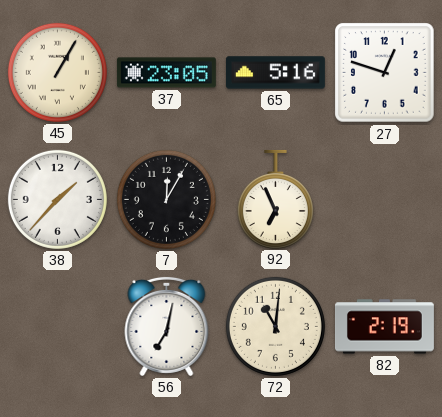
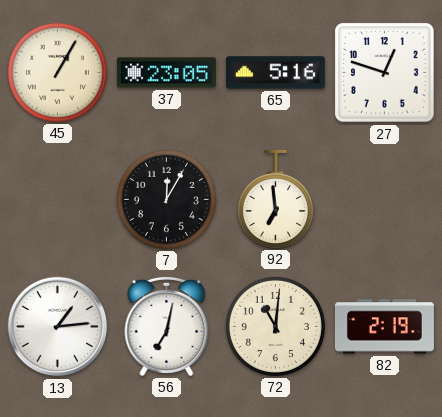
38: 1:37 -> none
92: 6:56 -> 6:59
13: none -> 1:14
